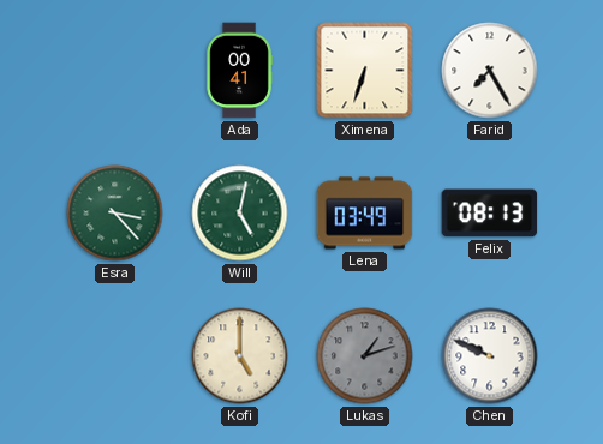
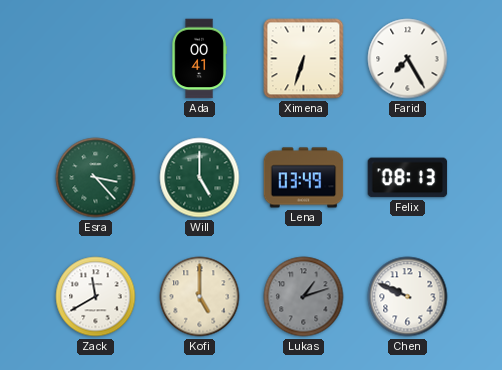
Will: 5:02 -> 5:00
Zack: none -> 11:40
